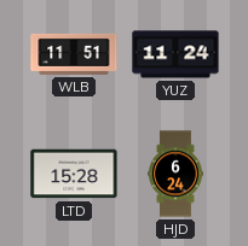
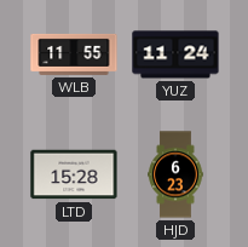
WLB: 11:51 -> 11:55
HJD: 6:24 -> 6:23
